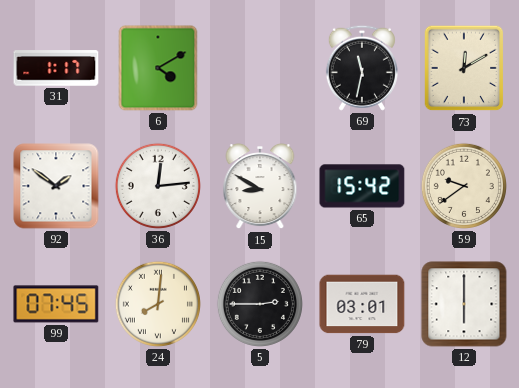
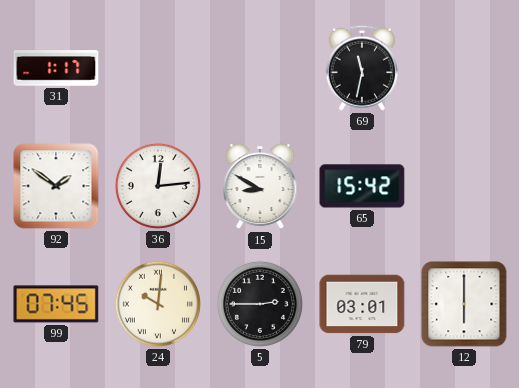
6: 4:10 -> none
73: 12:10 -> none
59: 9:39 -> none
24: 8:01 -> 10:01
